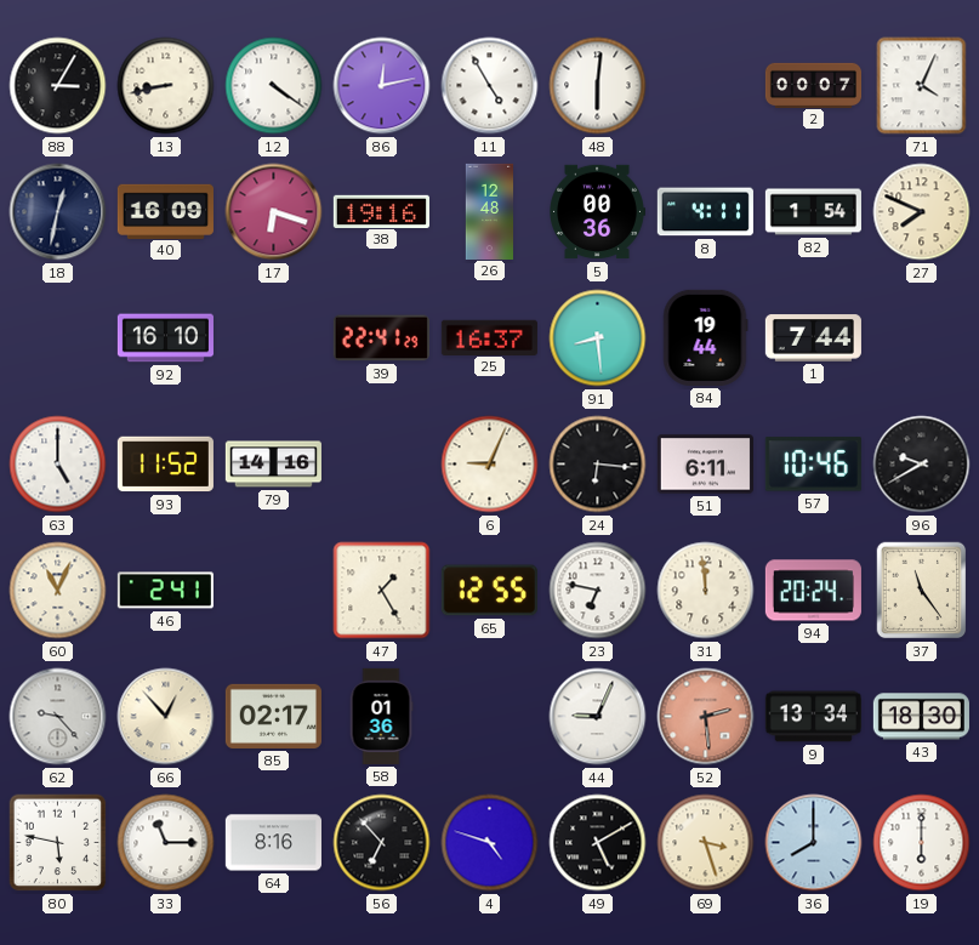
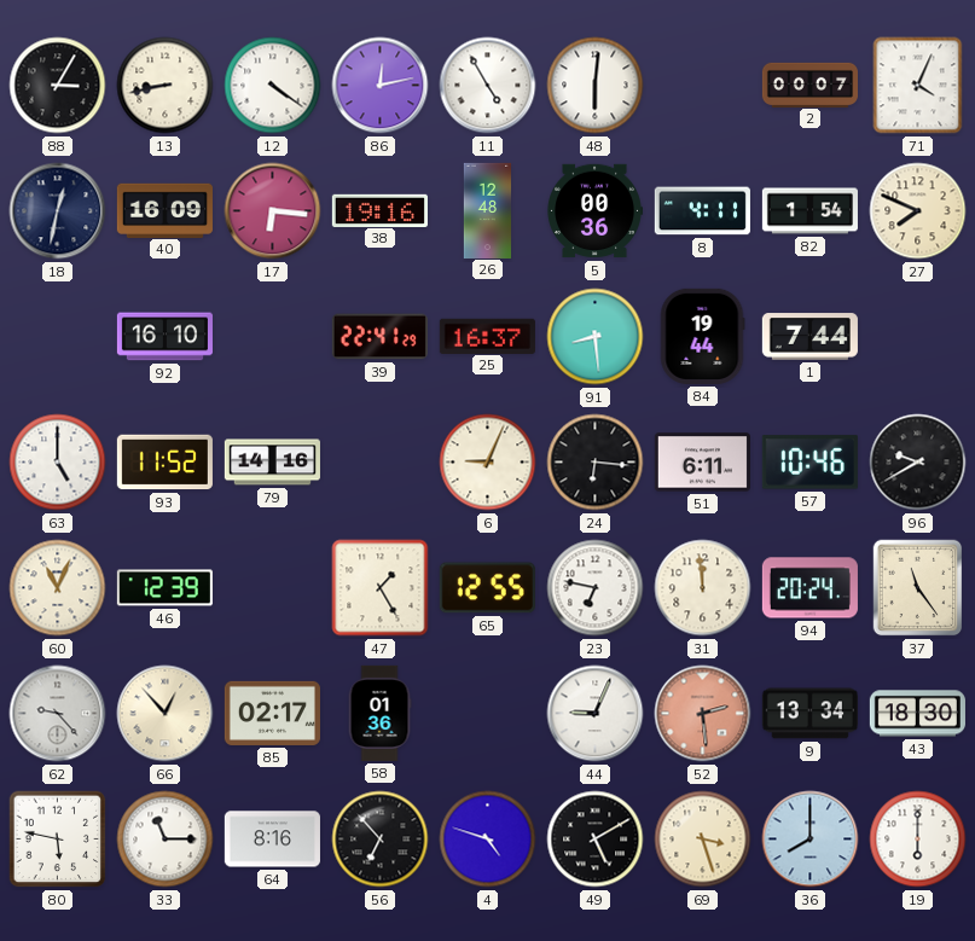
17: 6:18 -> 6:16
46: 2:41 -> 12:39
